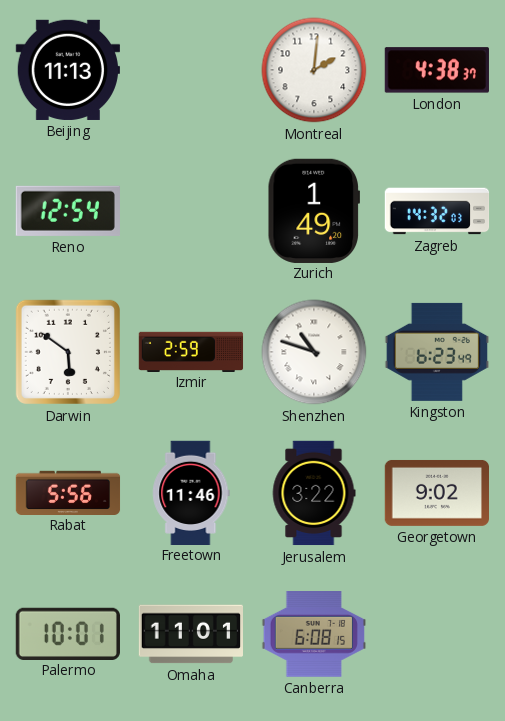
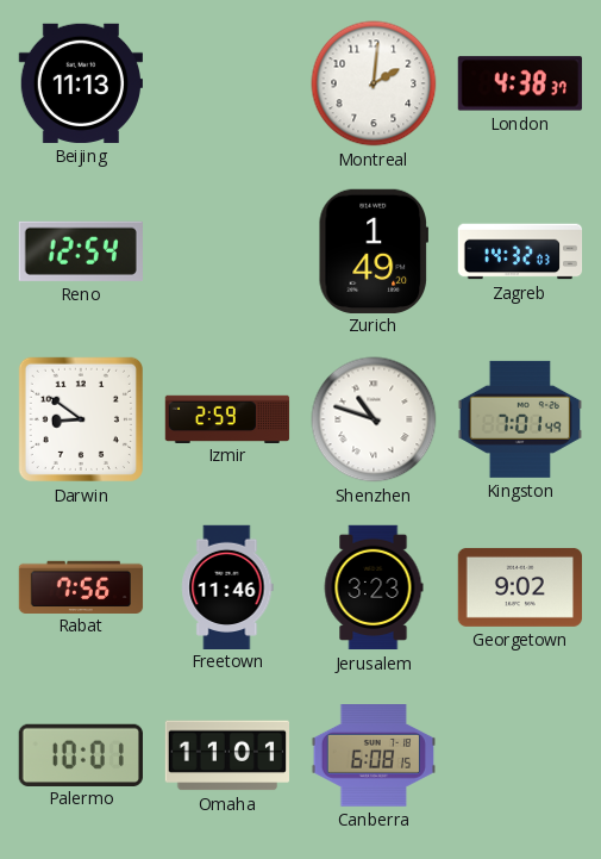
Darwin: 5:51 -> 8:51
Kingston: 6:23 -> 7:01
Rabat: 5:56 -> 7:56
Jerusalem: 3:22 -> 3:23
